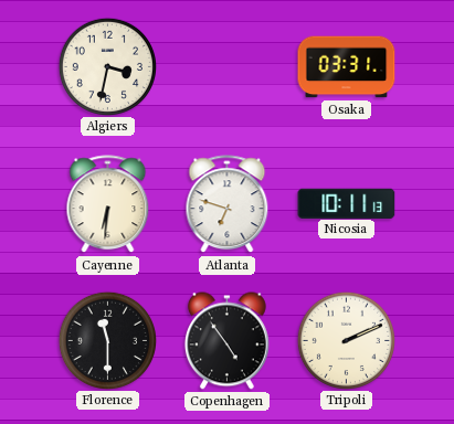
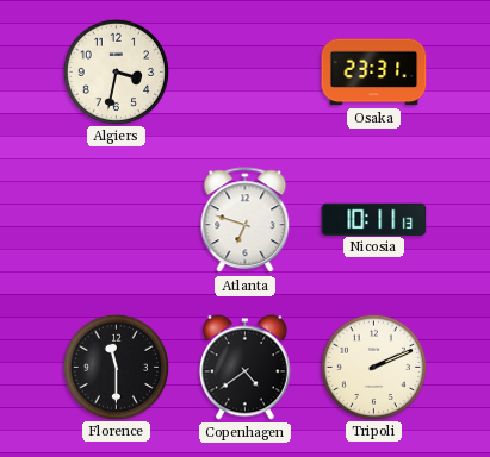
Osaka: 03:31 -> 23:31
Cayenne: 6:31 -> none
Copenhagen: 4:54 -> 4:39
